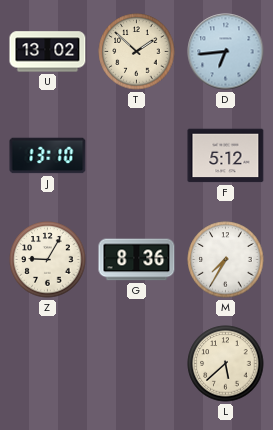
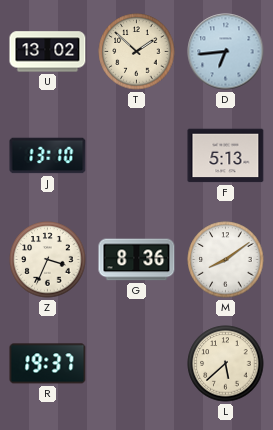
F: 5:12 -> 5:13
Z: 9:05 -> 3:34
M: 7:35 -> 8:09
R: none -> 19:37
